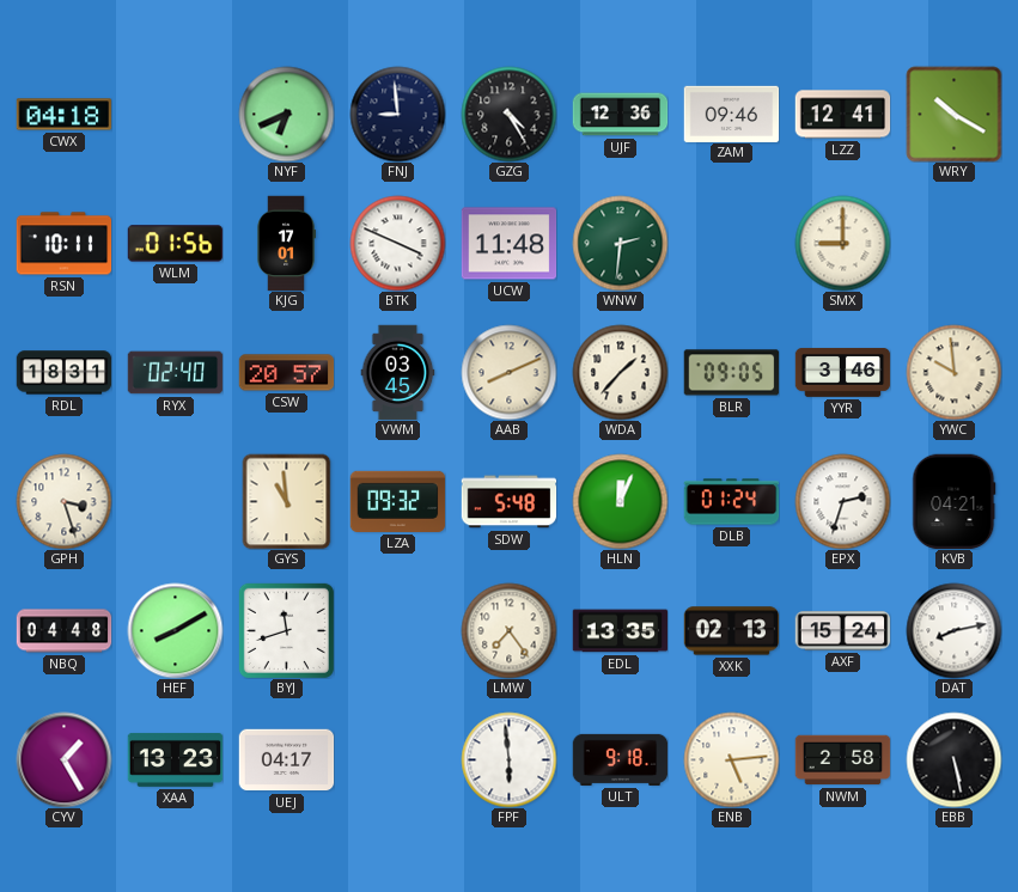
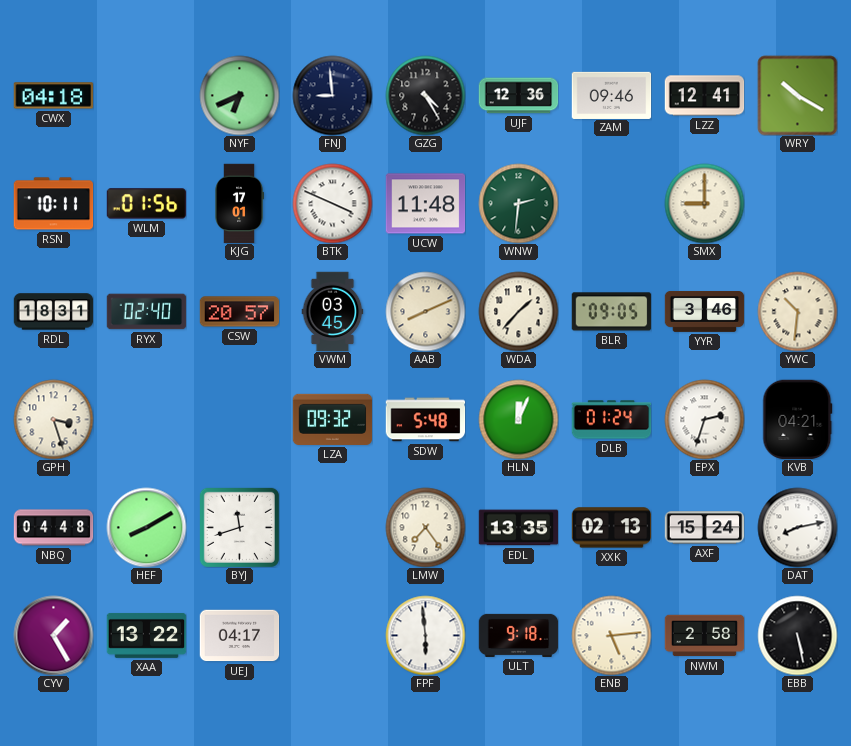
YWC: 9:59 -> 10:31
GYS: 10:59 -> none
XAA: 13:23 -> 13:22
